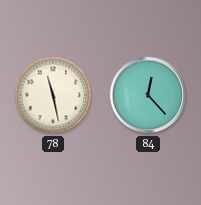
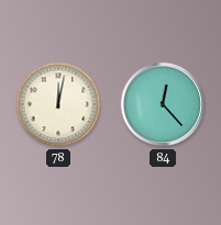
78: 11:28 -> 12:02
